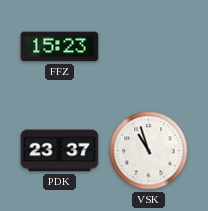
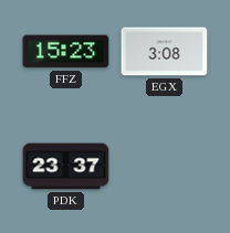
EGX: none -> 3:08
VSK: 10:57 -> none
